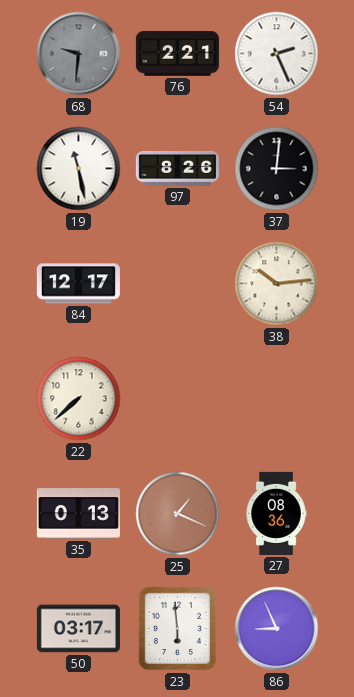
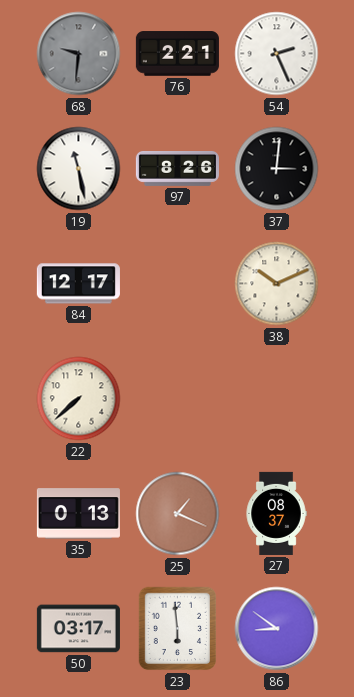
38: 10:14 -> 10:11
27: 08:36 -> 08:37
86: 8:56 -> 8:51
